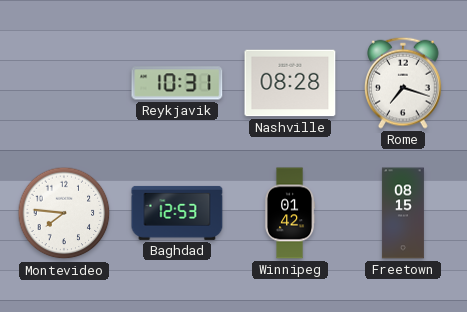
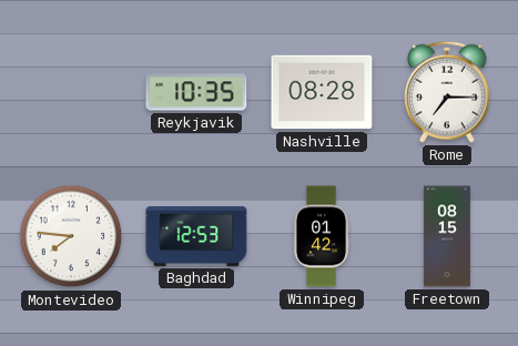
Reykjavik: 10:31 -> 10:35
Rome: 7:18 -> 7:15
